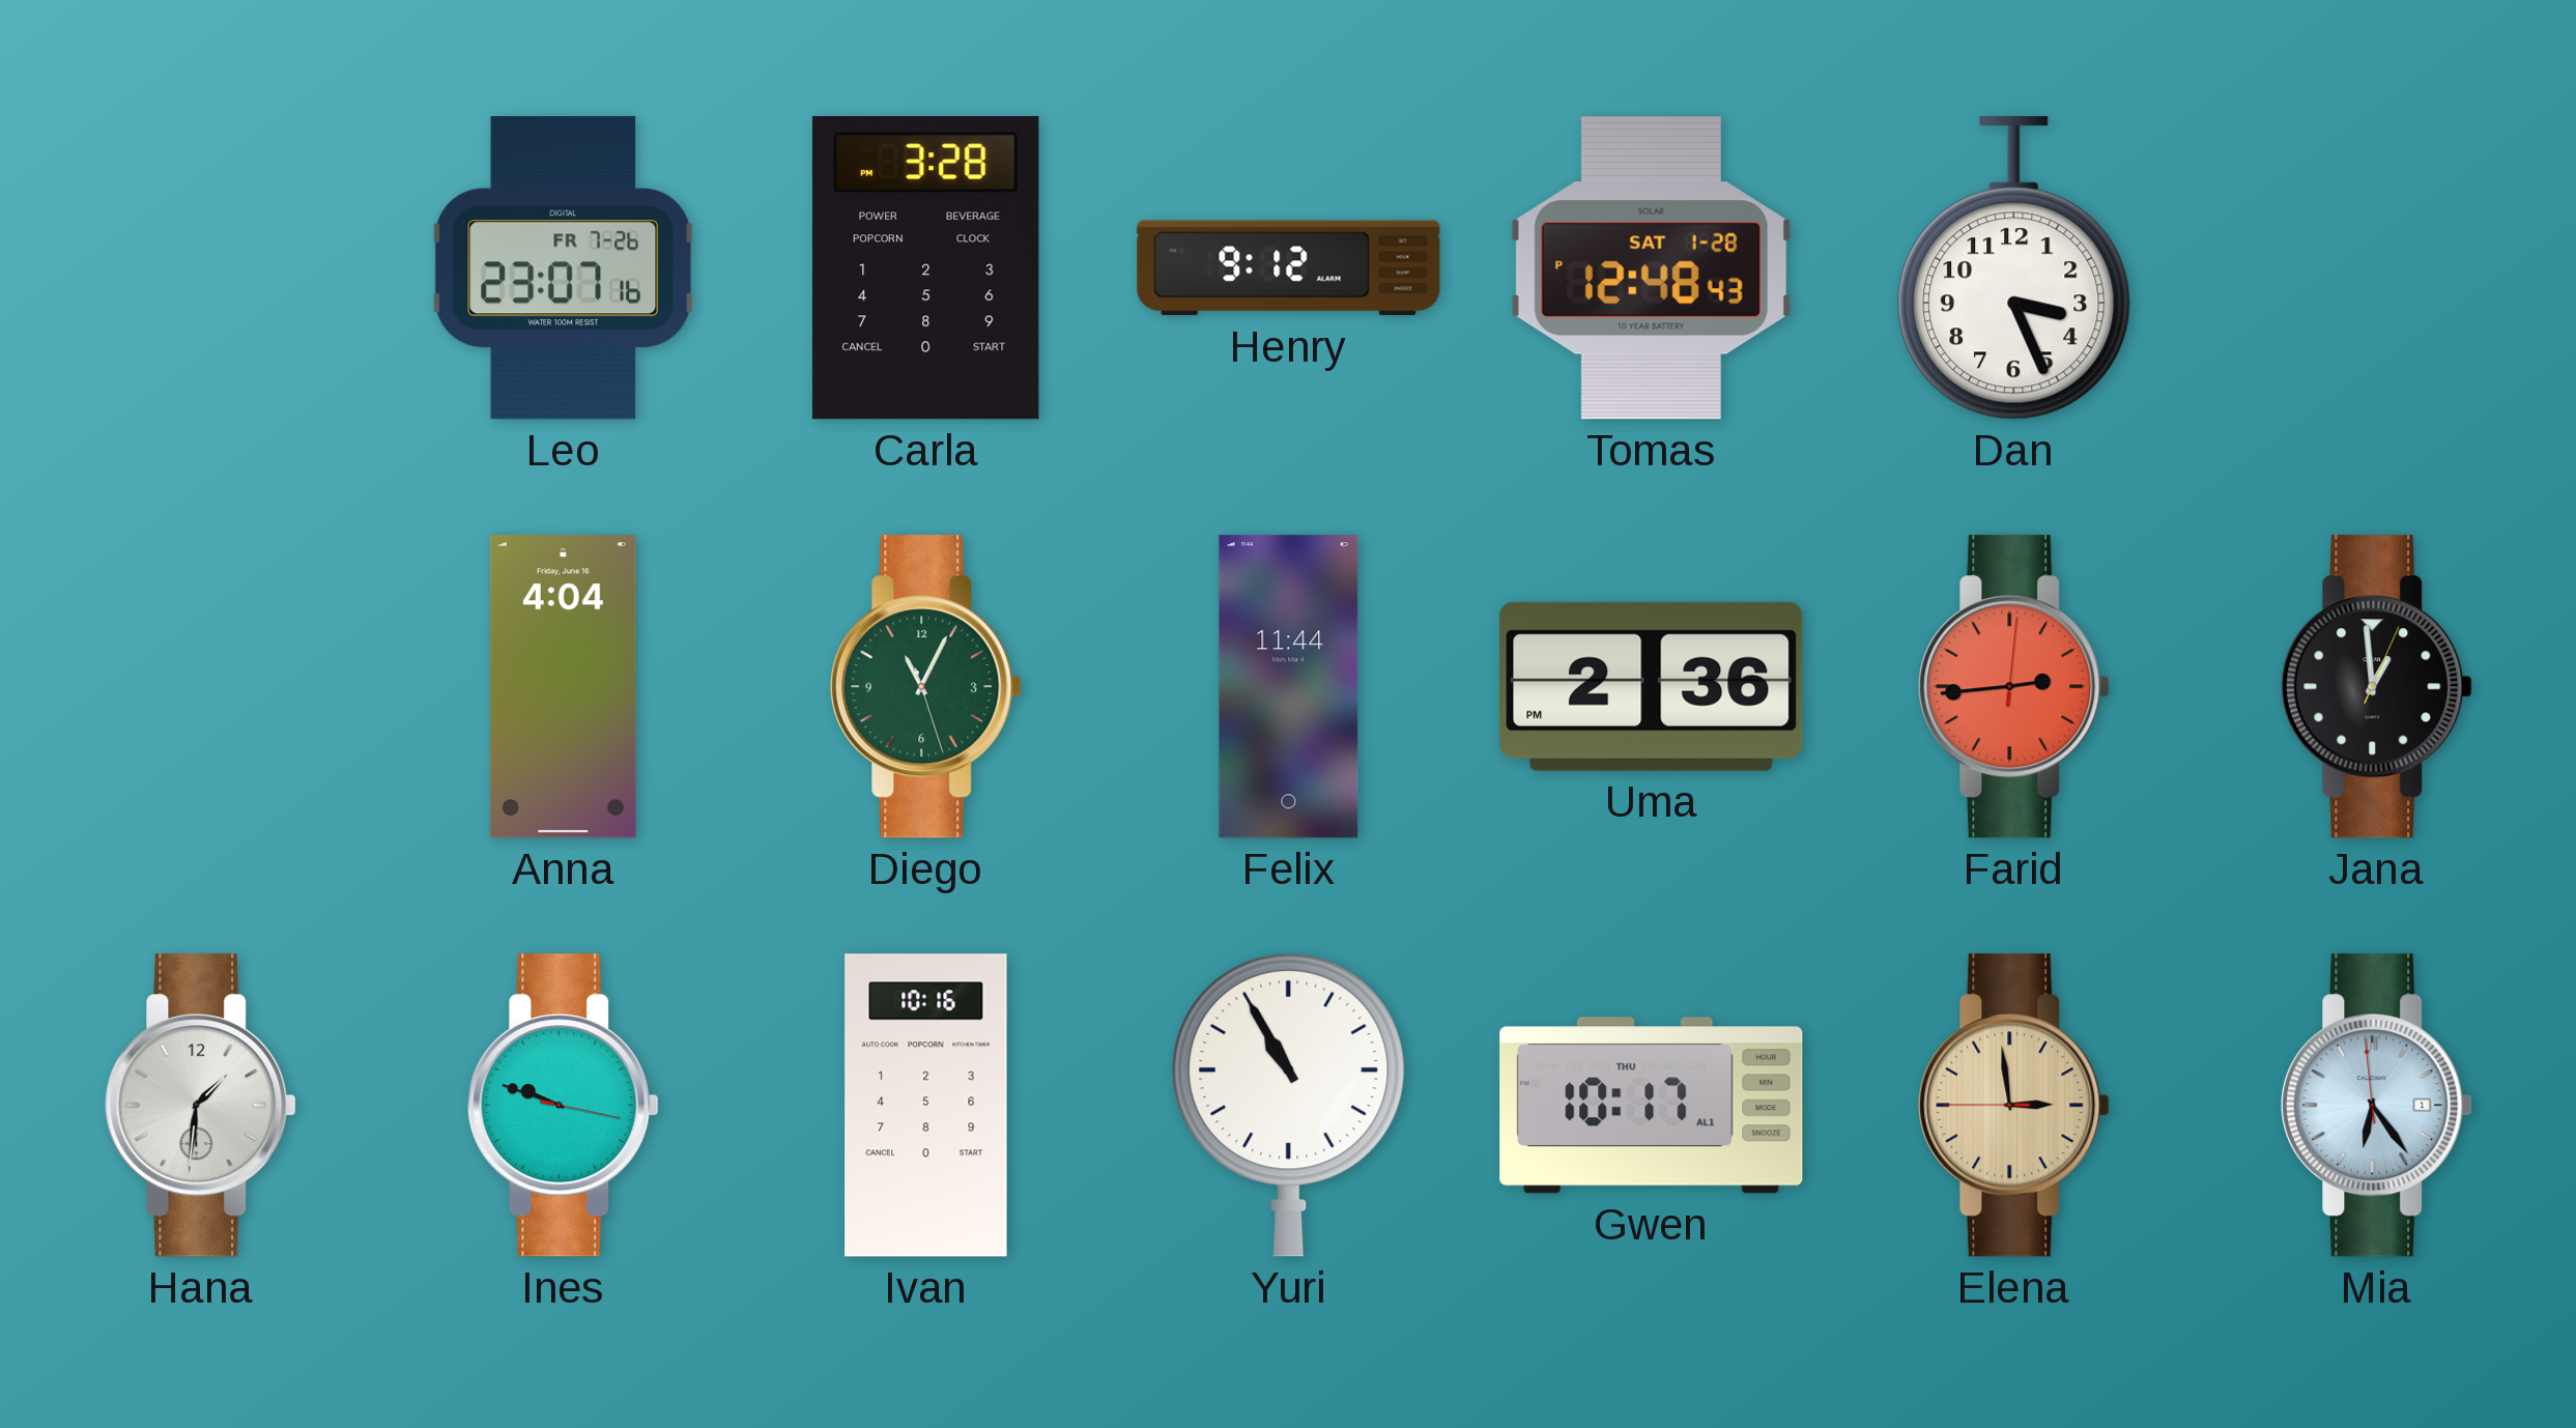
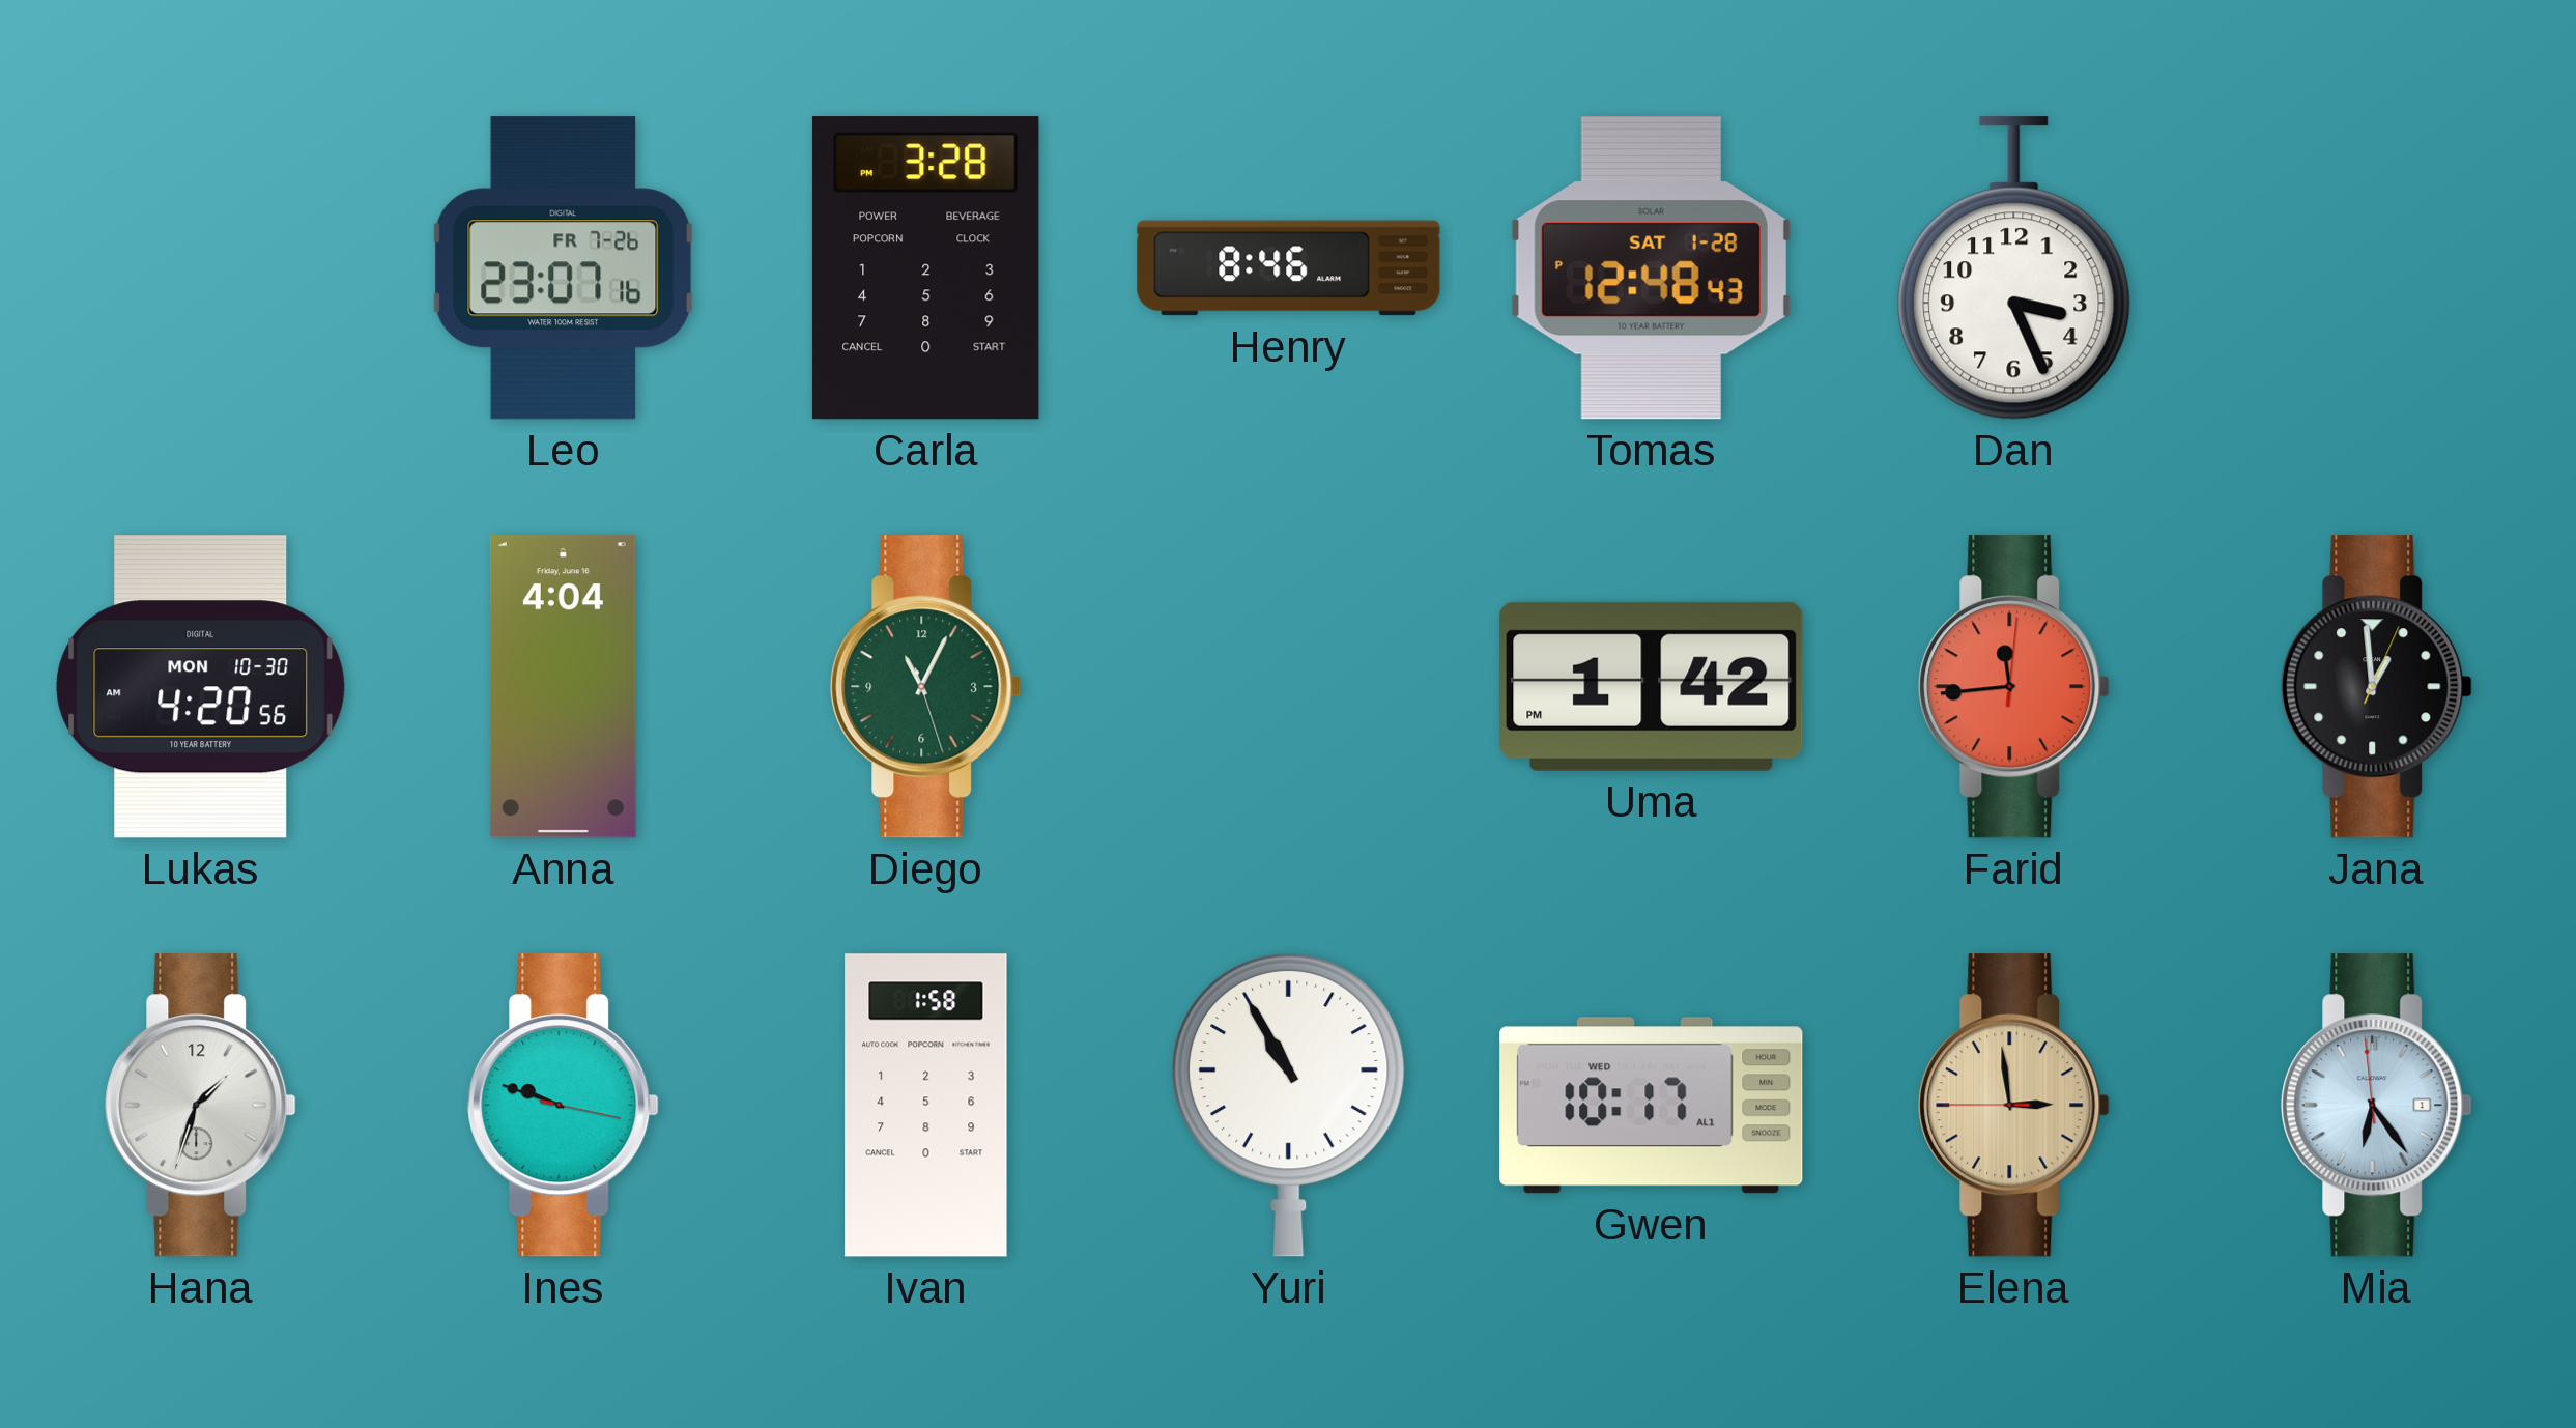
Henry: 9:12 -> 8:46
Lukas: none -> 4:20
Felix: 11:44 -> none
Uma: 2:36 -> 1:42
Farid: 2:44 -> 11:44
Hana: 1:31 -> 1:33
Ivan: 10:16 -> 1:58
Gwen date: THU -> WED
